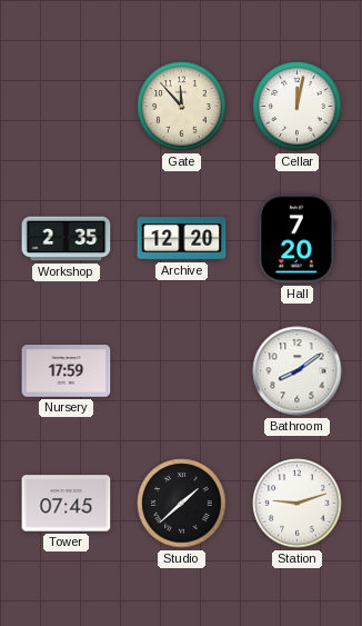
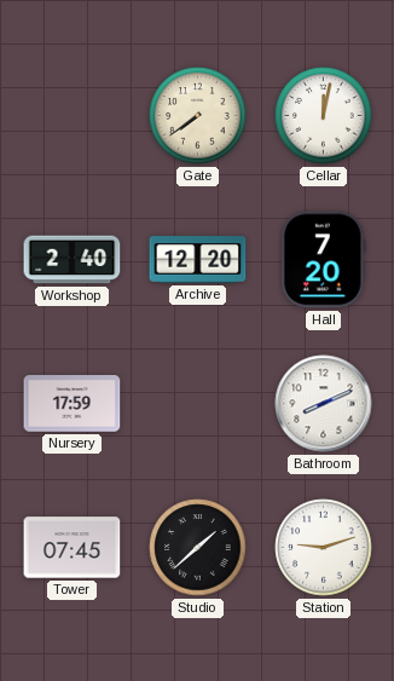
Gate: 11:53 -> 7:39
Workshop: 2:35 -> 2:40
Bathroom: 8:09 -> 8:11
